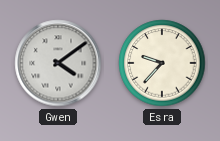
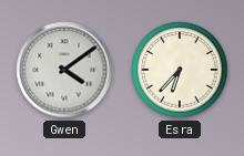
Esra: 9:37 -> 6:37
